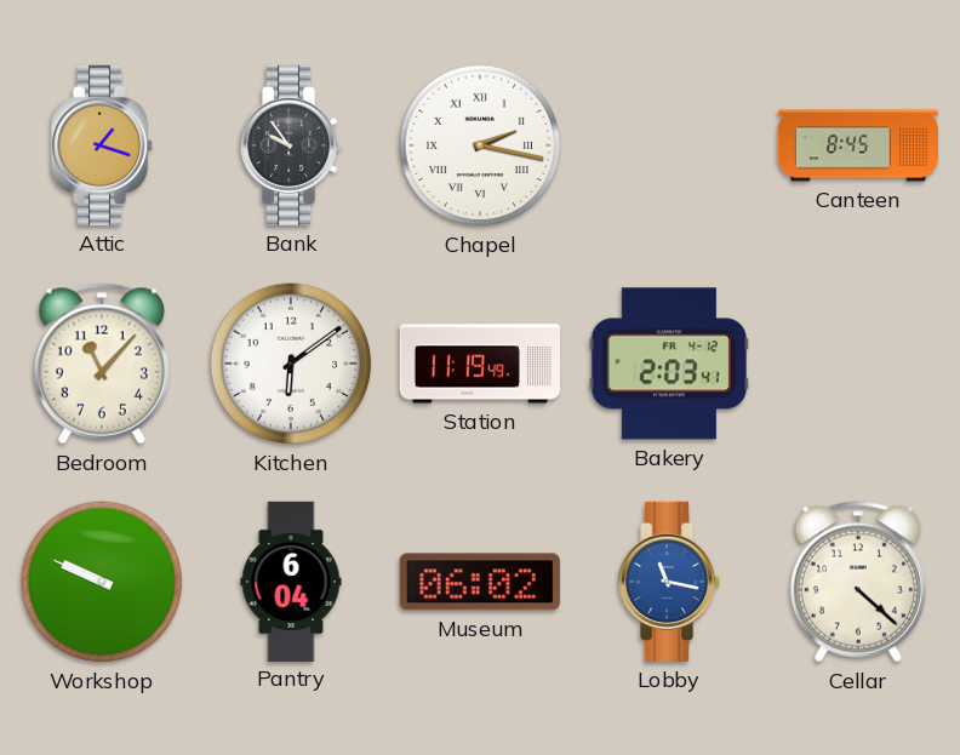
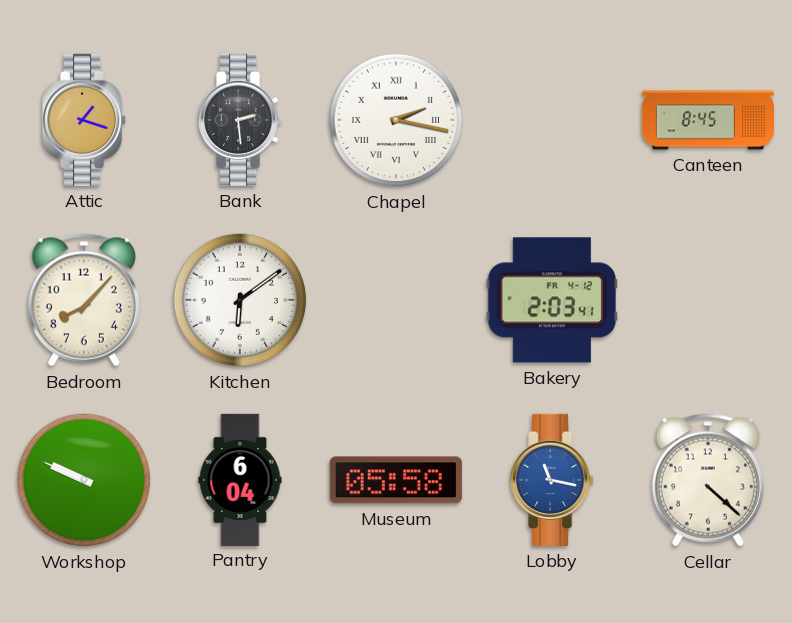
Bank: 9:54 -> 2:29
Bedroom: 11:07 -> 8:07
Station: 11:19 -> none
Museum: 06:02 -> 05:58
